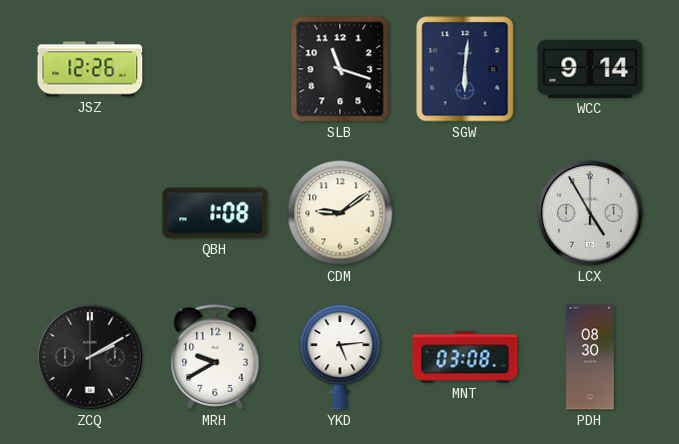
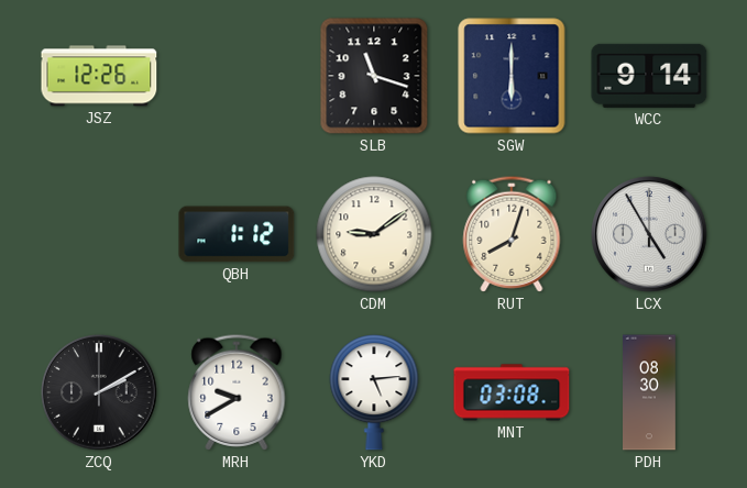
SGW: 6:01 -> 6:00
QBH: 1:08 -> 1:12
RUT: none -> 8:03
